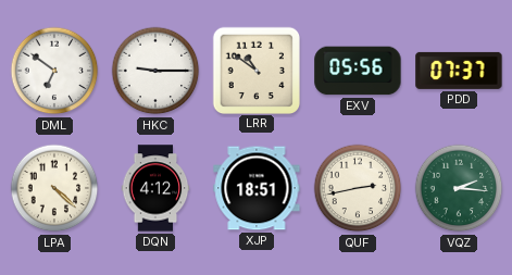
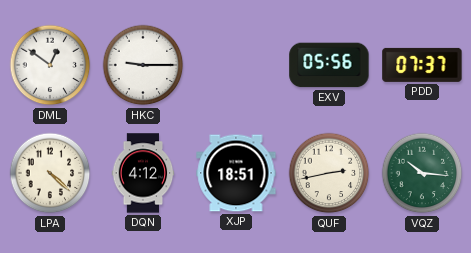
DML: 6:51 -> 12:51
LRR: 10:51 -> none
VQZ: 2:16 -> 10:16
